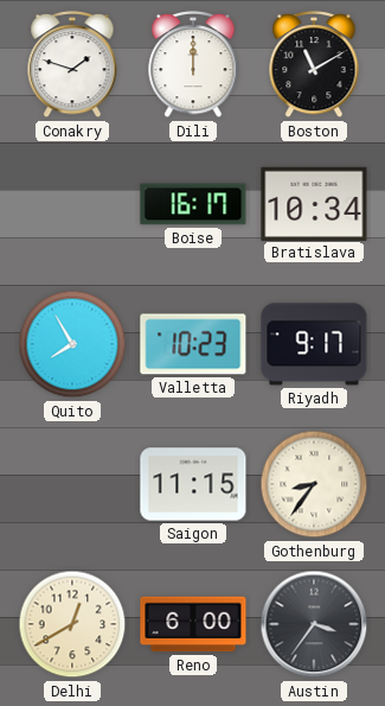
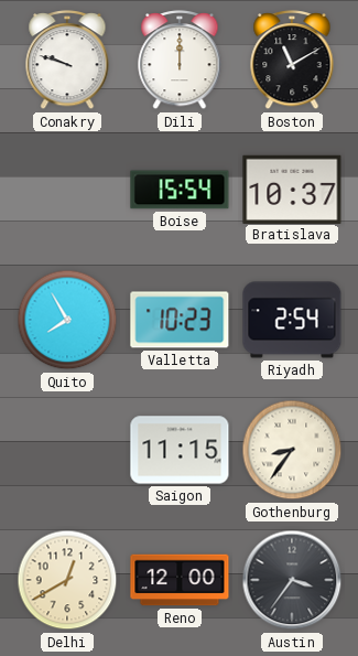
Conakry: 1:48 -> 9:48
Boise: 16:17 -> 15:54
Bratislava: 10:34 -> 10:37
Riyadh: 9:17 -> 2:54
Reno: 6:00 -> 12:00
